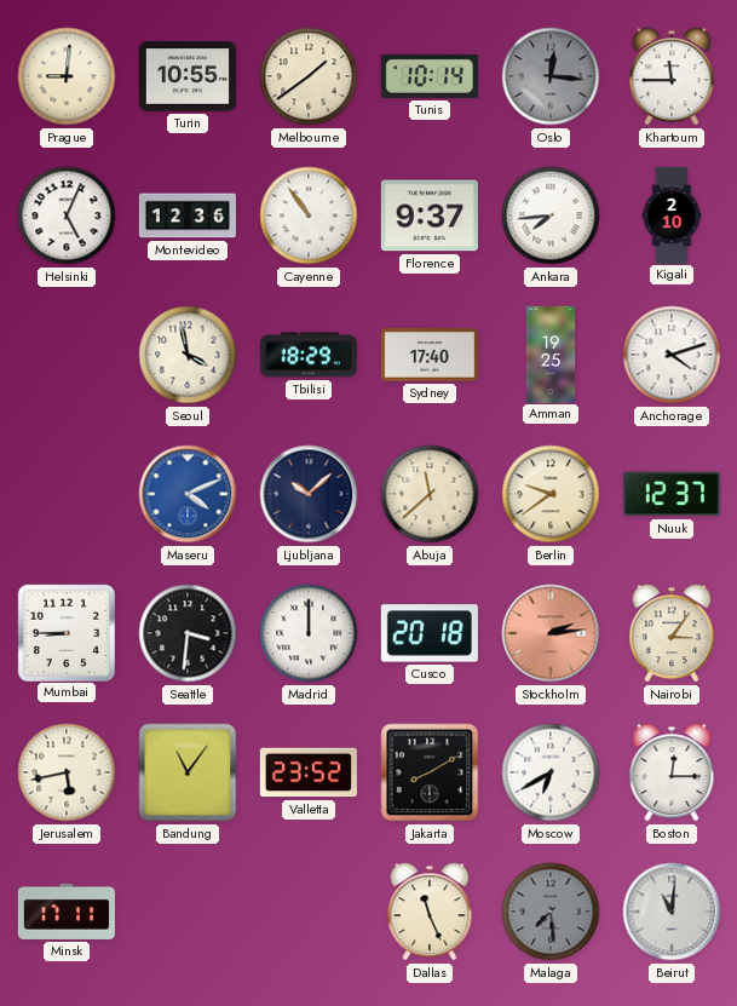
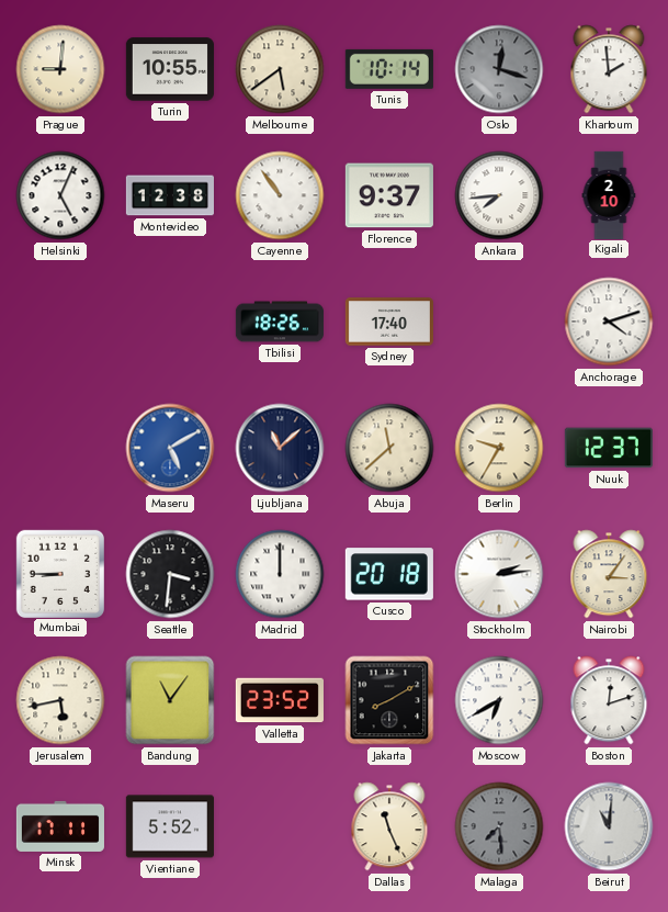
Melbourne: 1:39 -> 5:39
Oslo: 12:16 -> 12:18
Khartoum: 11:45 -> 1:59
Montevideo: 12:36 -> 12:38
Seoul: 3:58 -> none
Tbilisi: 18:29 -> 18:26
Amman: 19:25 -> none
Maseru: 4:11 -> 5:10
Ljubljana: 10:08 -> 11:08
Berlin: 9:39 -> 9:35
Stockholm dial: salmon -> white
Boston: 12:15 -> 12:12
Vientiane: none -> 5:52
